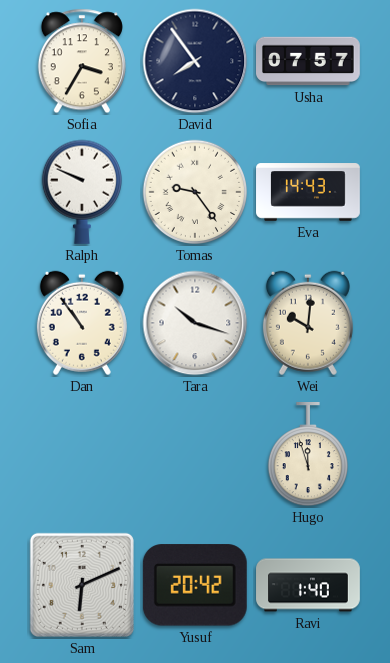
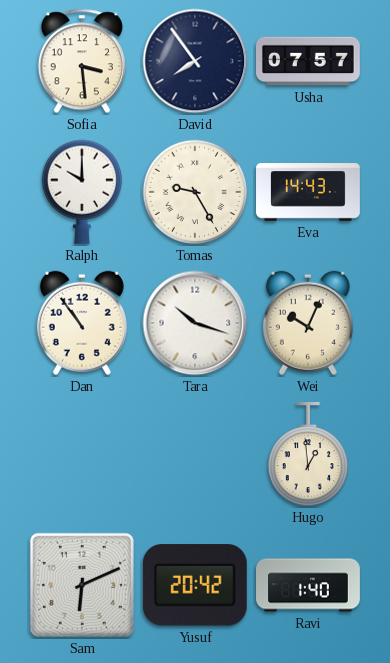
Sofia: 3:35 -> 3:29
Ralph: 9:49 -> 10:00
Tomas: 9:24 -> 9:25
Wei: 10:01 -> 10:04
Hugo: 11:57 -> 12:59
